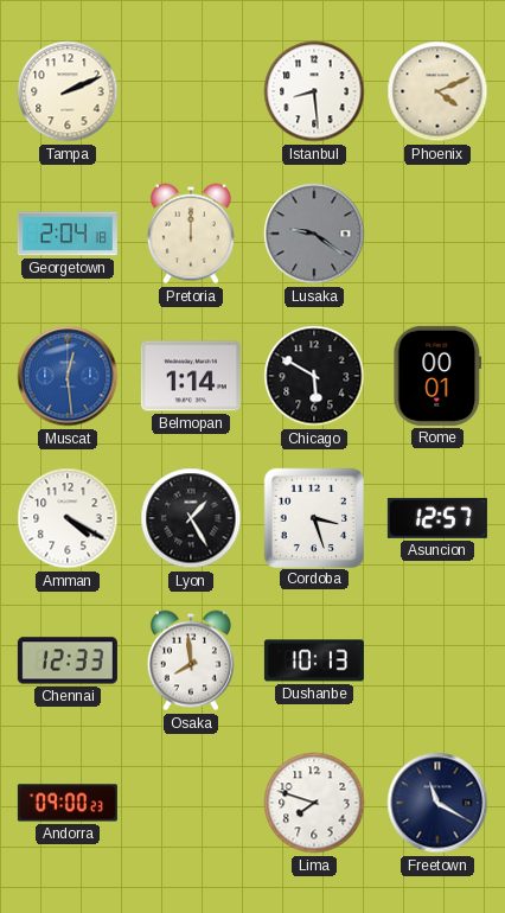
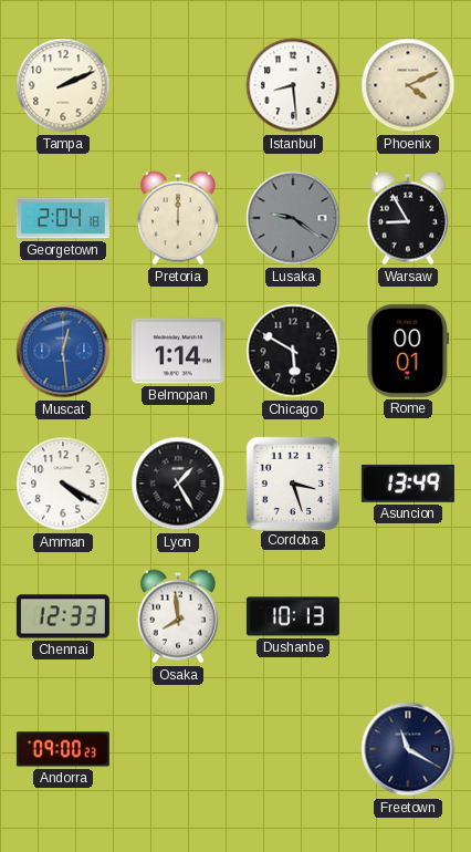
Warsaw: none -> 8:55
Asuncion: 12:57 -> 13:49
Lima: 7:48 -> none
